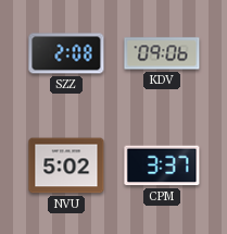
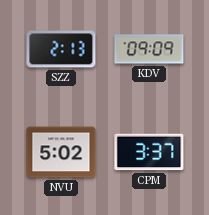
SZZ: 2:08 -> 2:13
KDV: 09:06 -> 09:09
